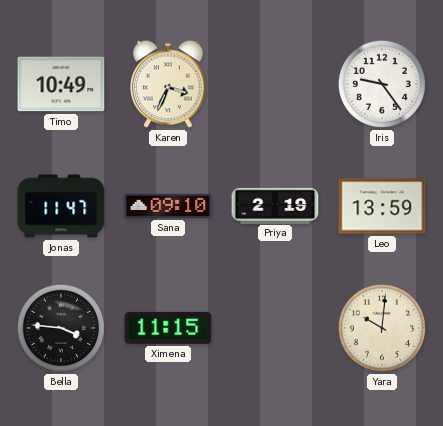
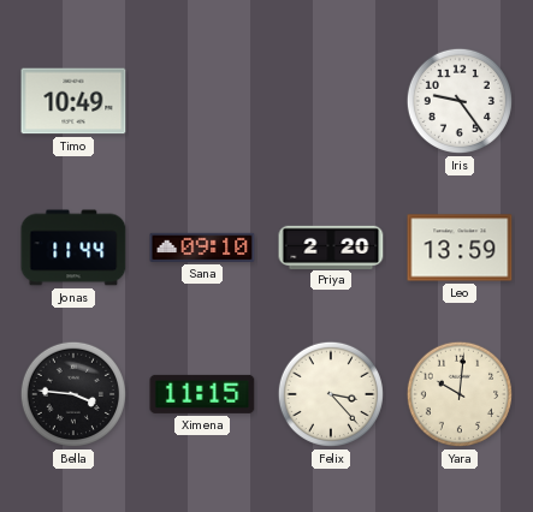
Karen: 3:34 -> none
Jonas: 11:47 -> 11:44
Priya: 2:19 -> 2:20
Felix: none -> 3:23
